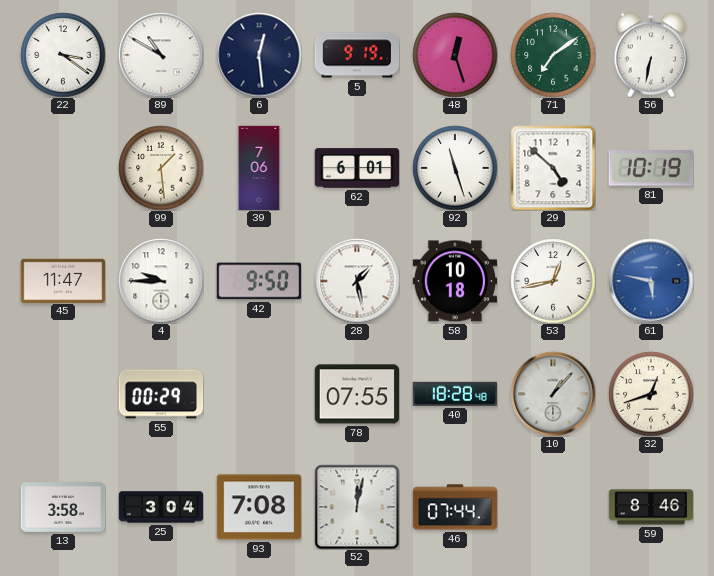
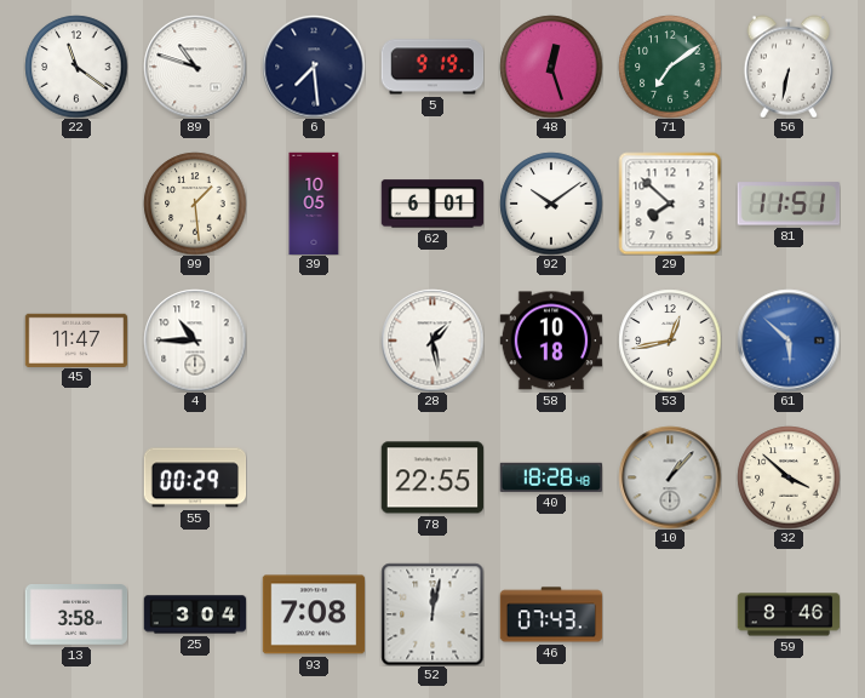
22: 3:21 -> 11:21
89: 10:50 -> 10:48
6: 12:29 -> 7:29
39: 7:06 -> 10:05
92: 11:27 -> 10:09
29: 4:52 -> 7:52
81: 10:19 -> 11:51
4: 9:45 -> 10:45
42: 9:50 -> none
61: 5:47 -> 5:52
78: 07:55 -> 22:55
32: 12:42 -> 3:52
46: 07:44 -> 07:43
